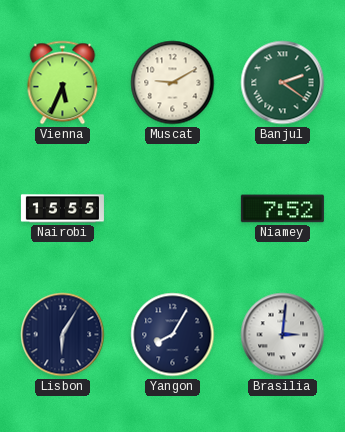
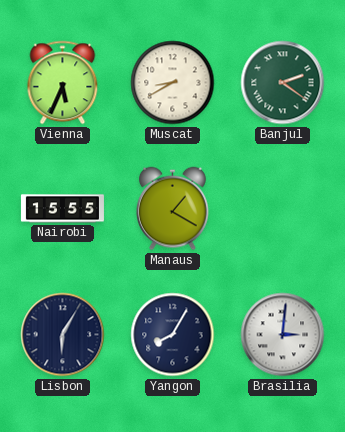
Muscat: 9:10 -> 8:40
Manaus: none -> 1:20
Niamey: 7:52 -> none
